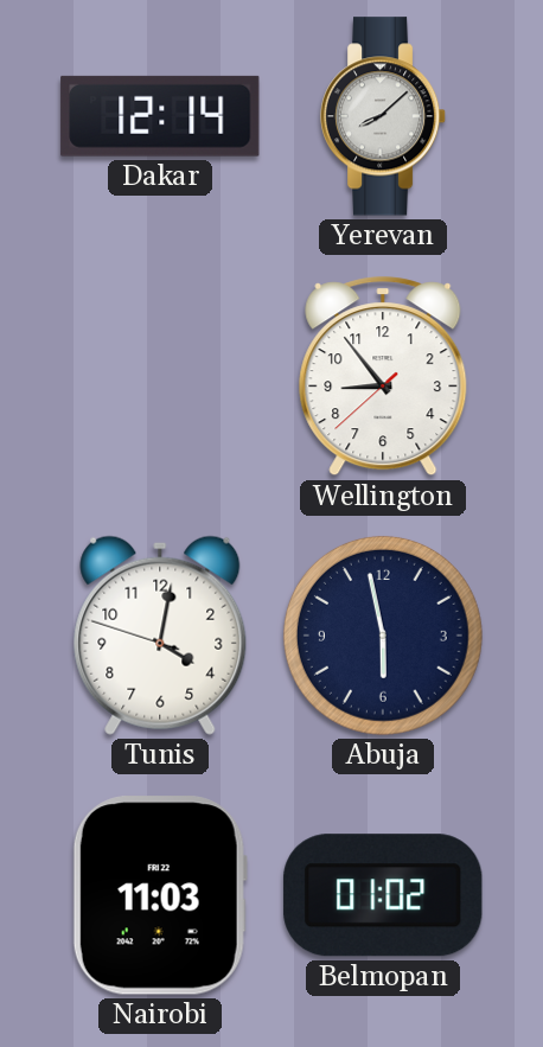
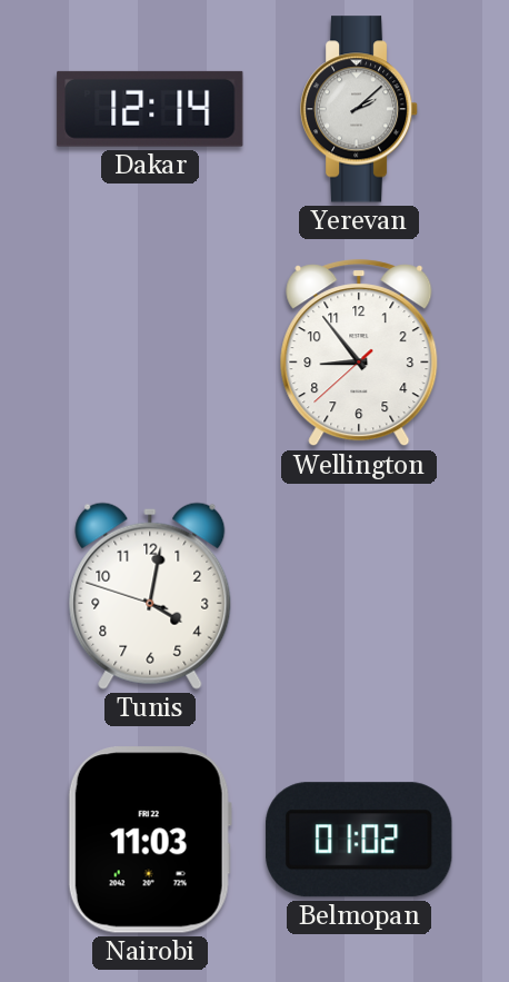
Yerevan: 8:08 -> 2:08
Abuja: 5:58 -> none
